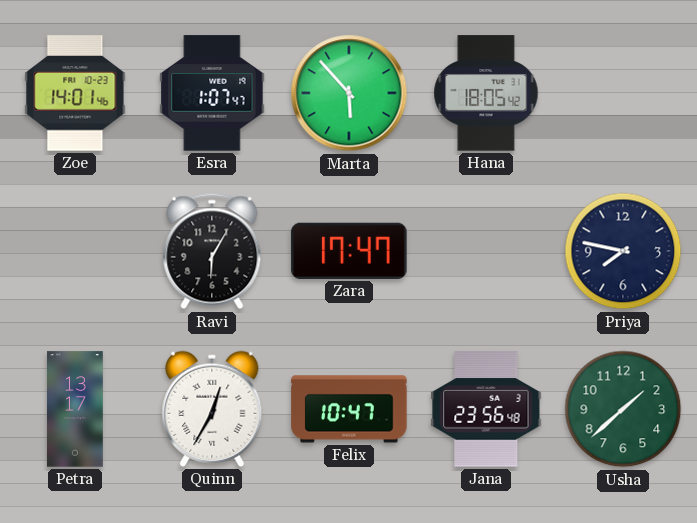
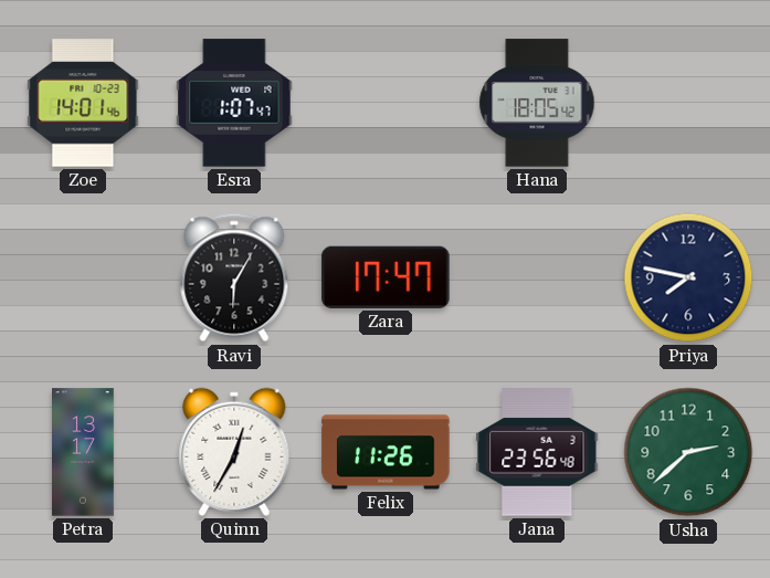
Marta: 5:53 -> none
Felix: 10:47 -> 11:26
Usha: 1:38 -> 2:38
